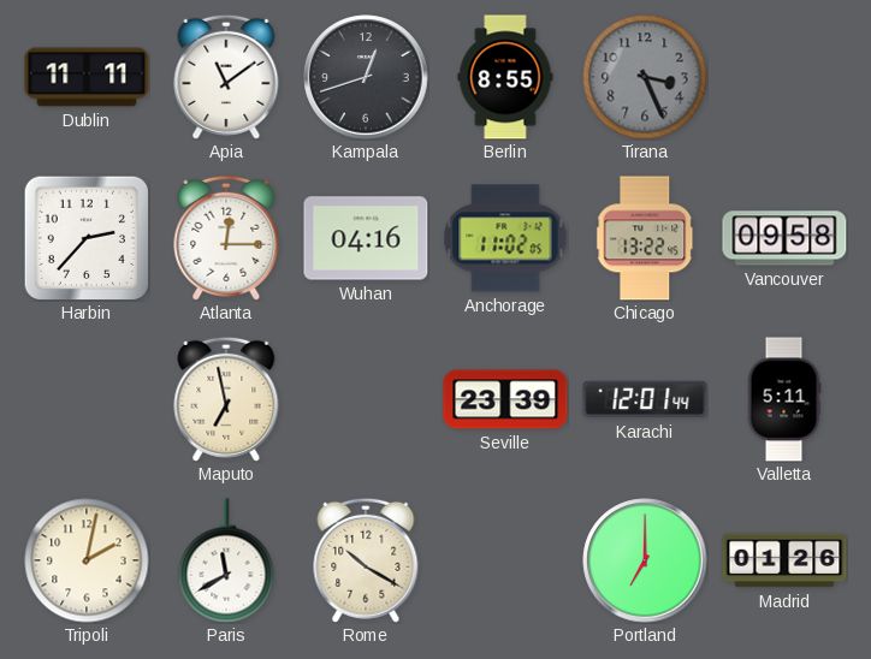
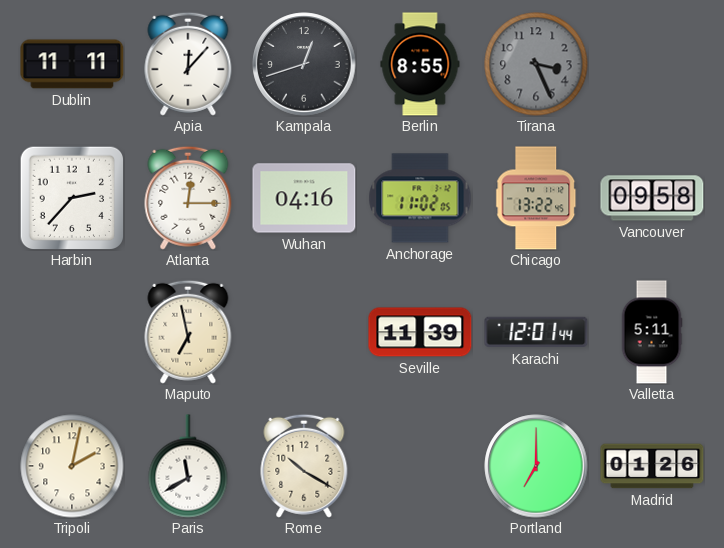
Apia: 11:09 -> 12:07
Seville: 23:39 -> 11:39
